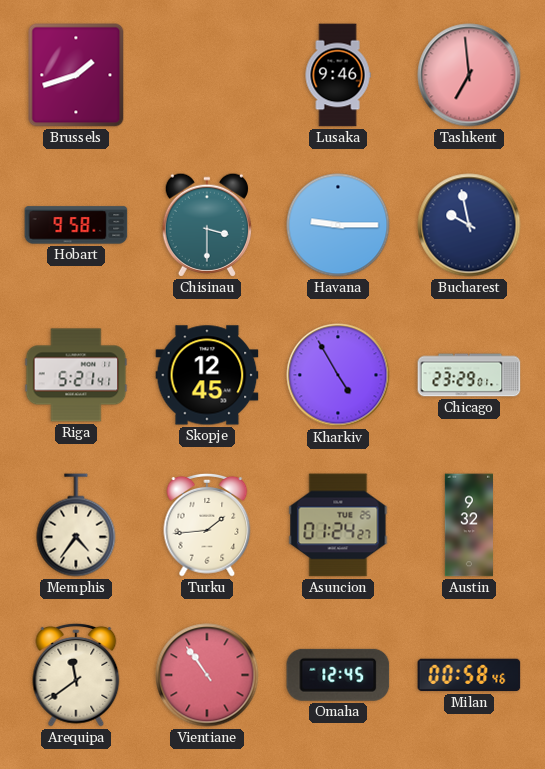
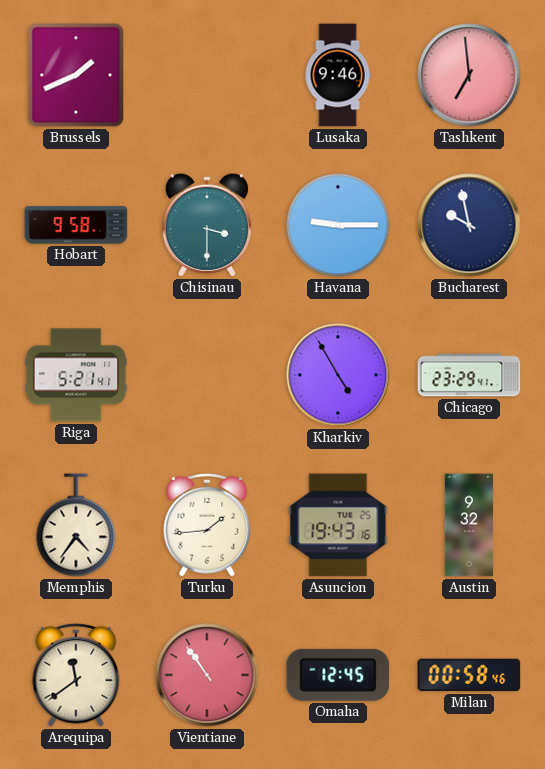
Brussels: 1:42 -> 1:41
Skopje: 12:45 -> none
Chicago: 23:29:01 -> 23:29:41
Asuncion: 01:24 -> 19:43
